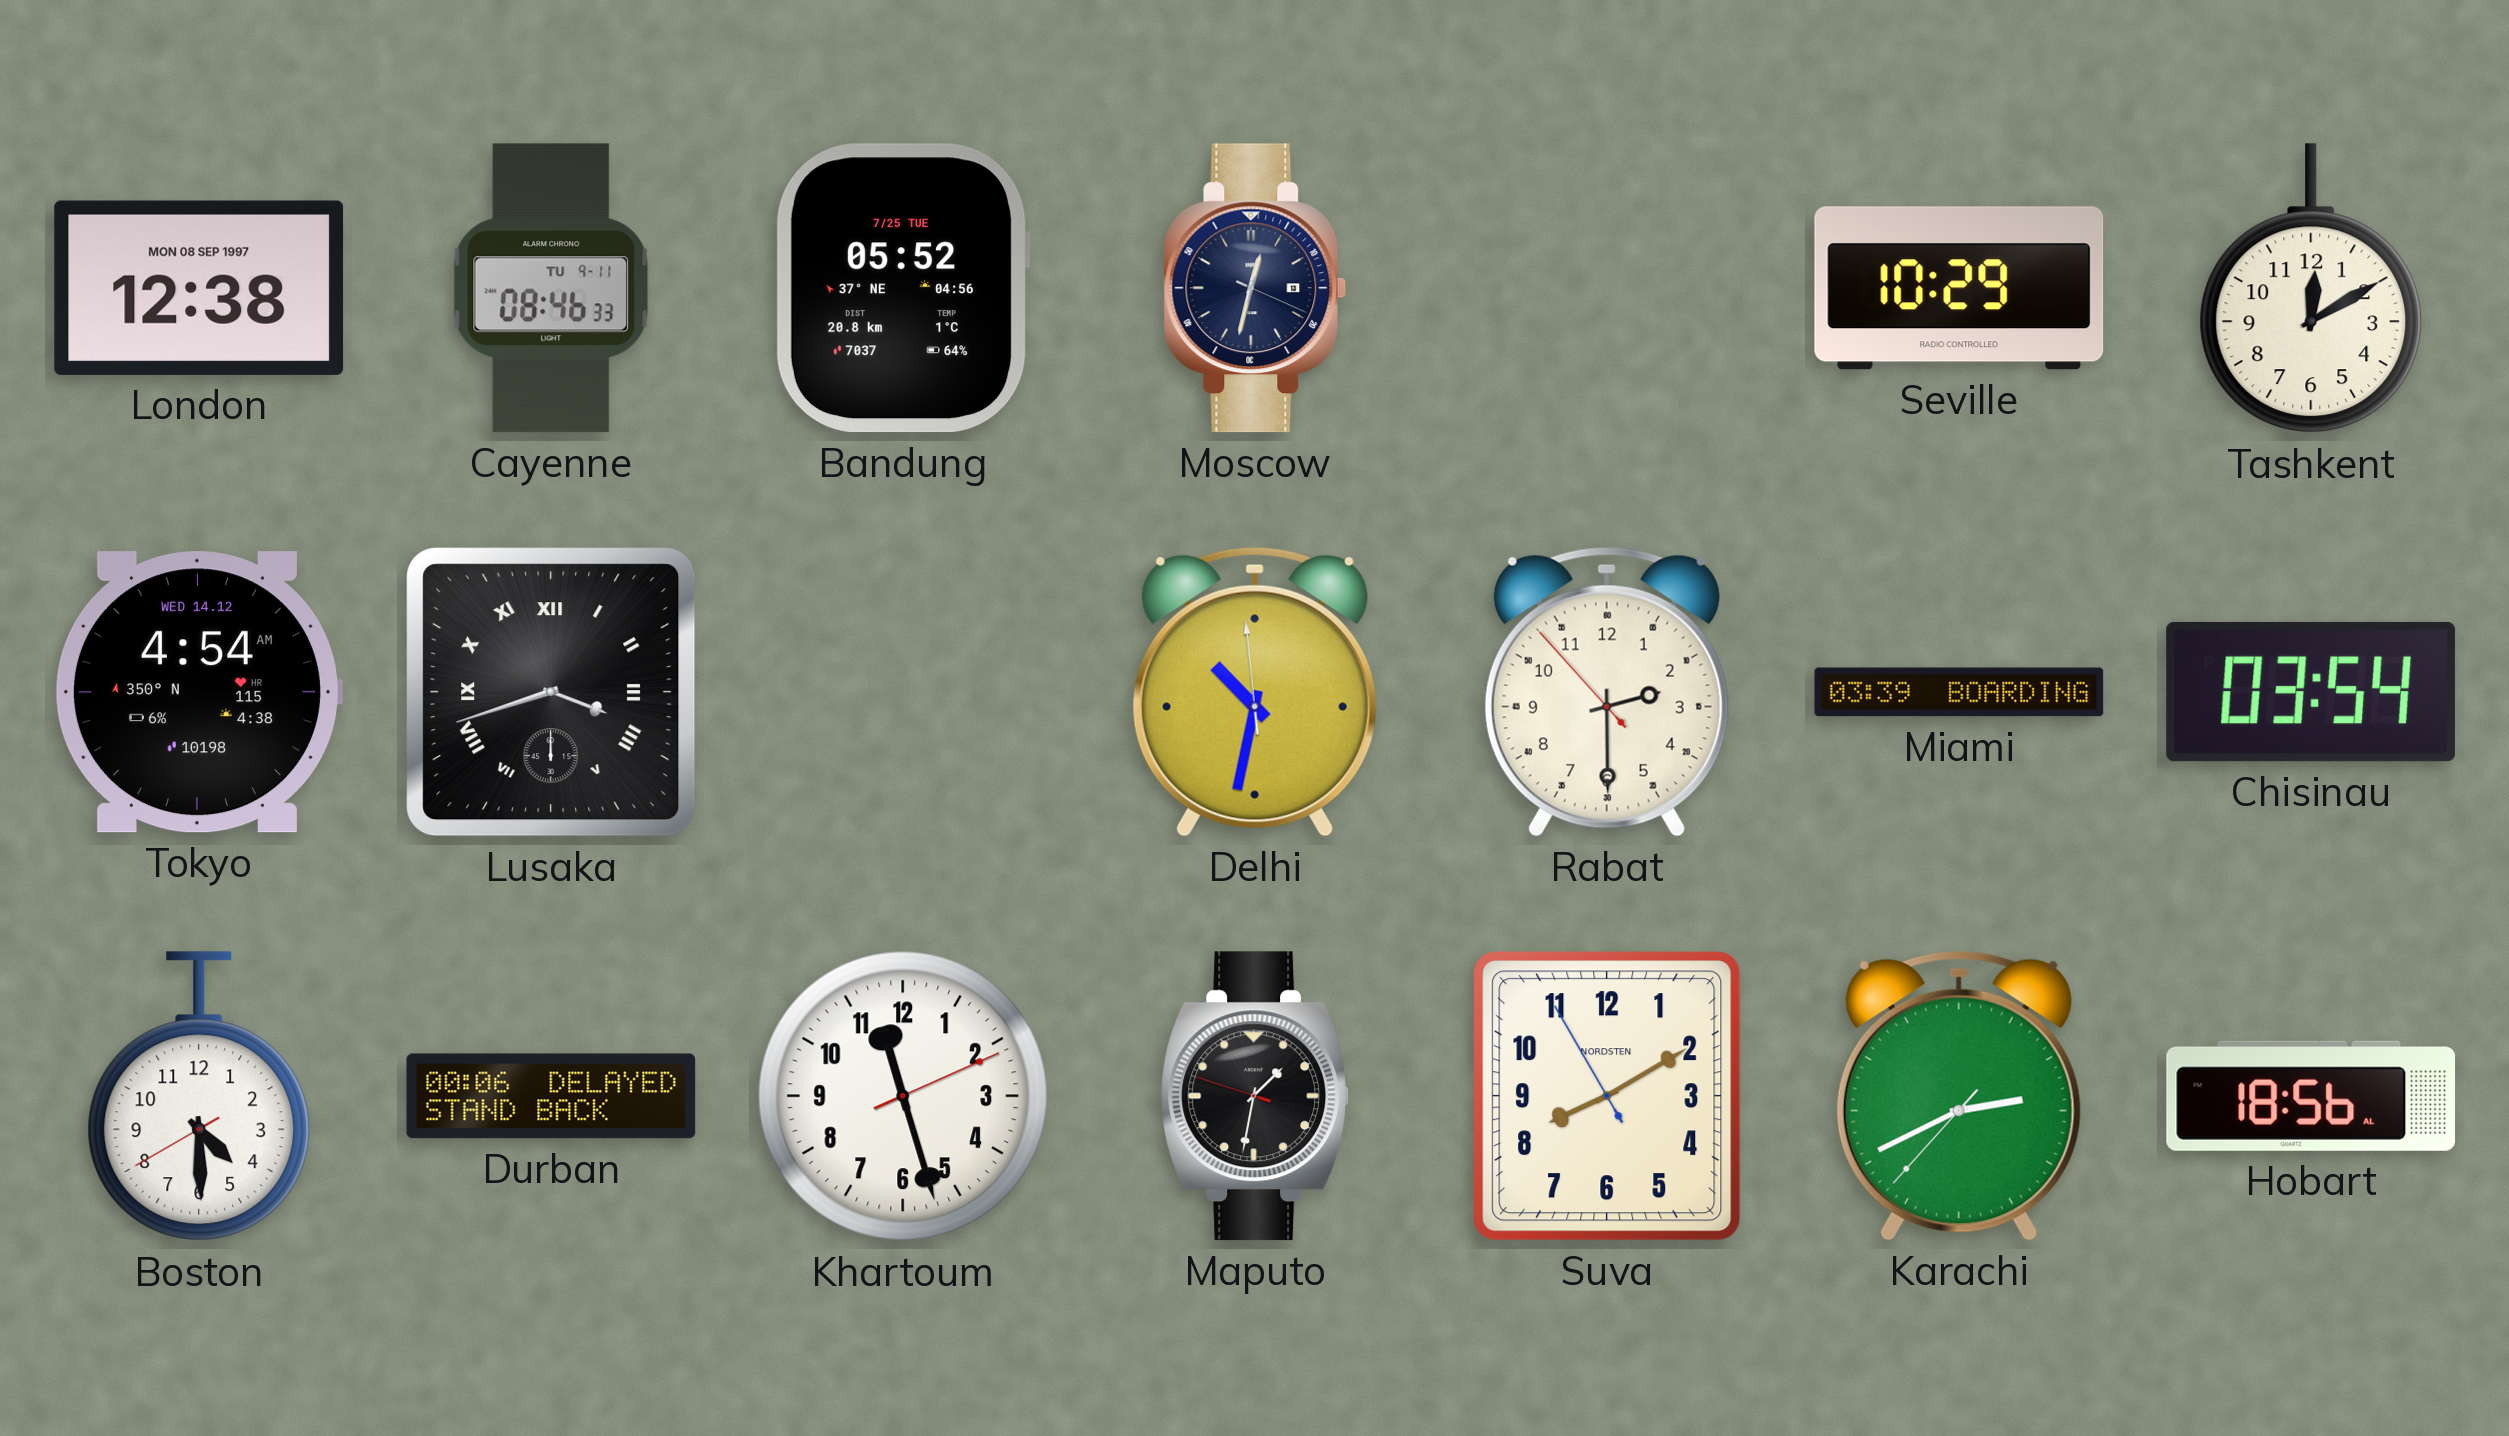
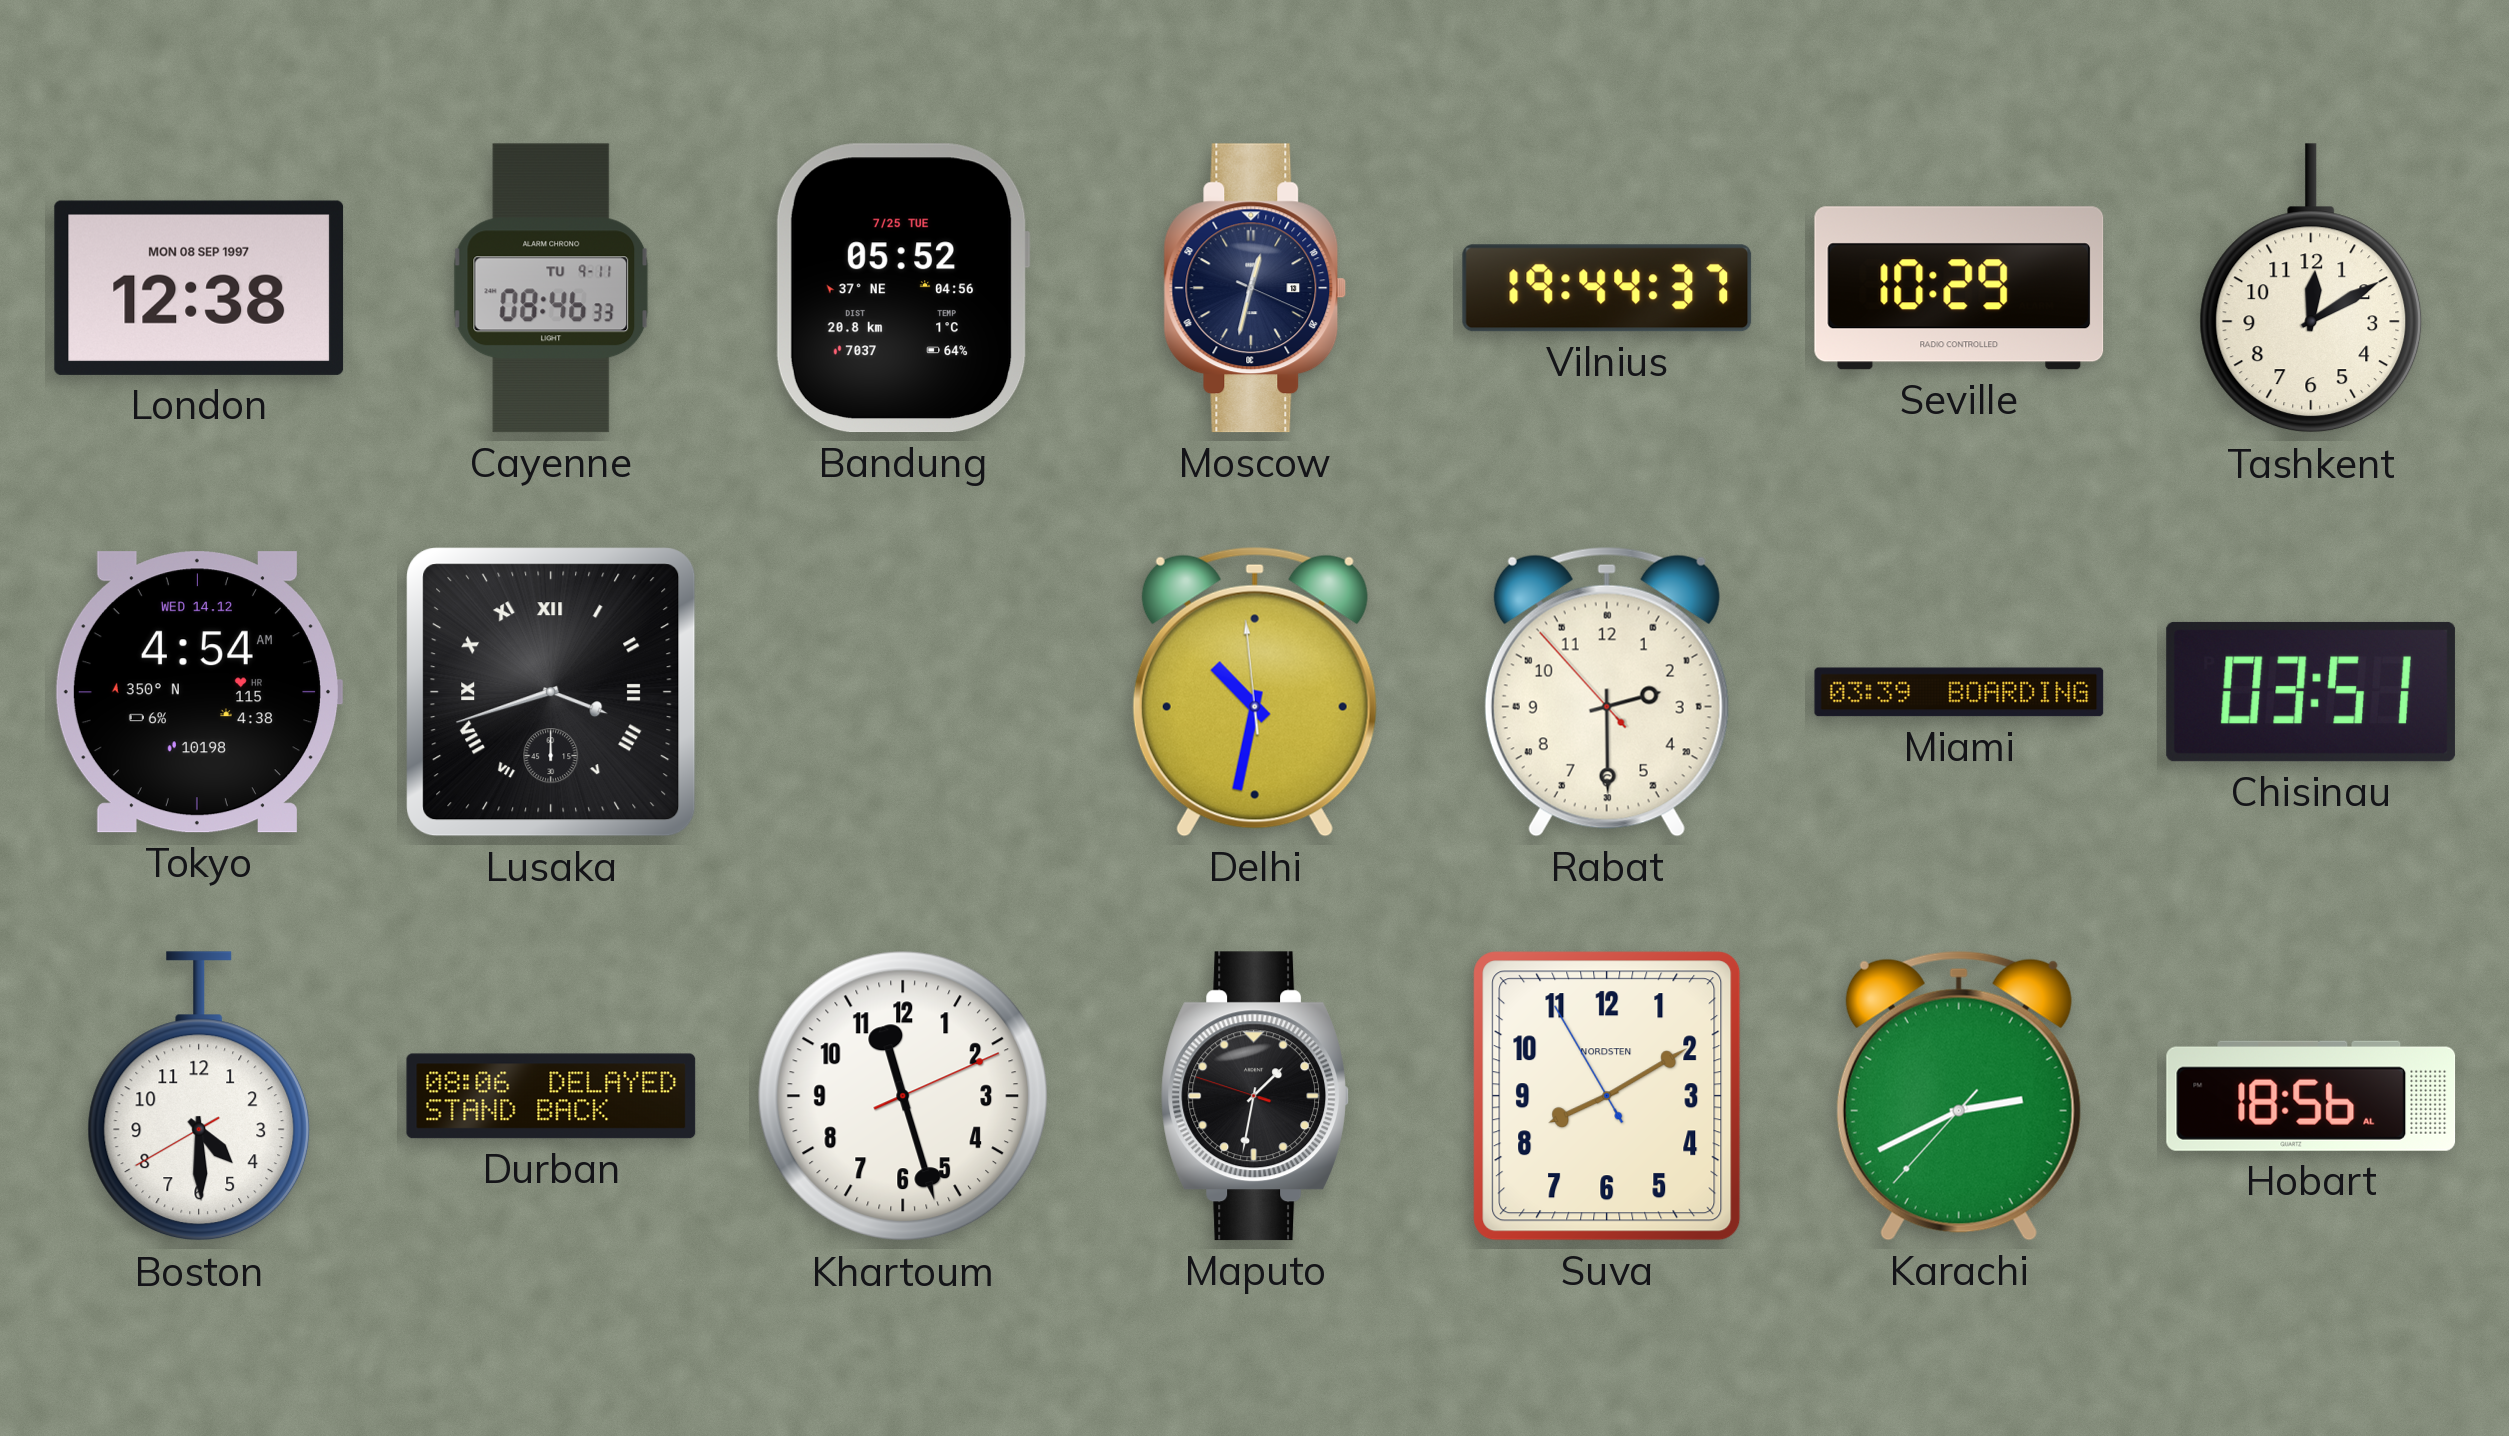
Vilnius: none -> 19:44
Chisinau: 03:54 -> 03:51
Durban: 00:06 -> 08:06
